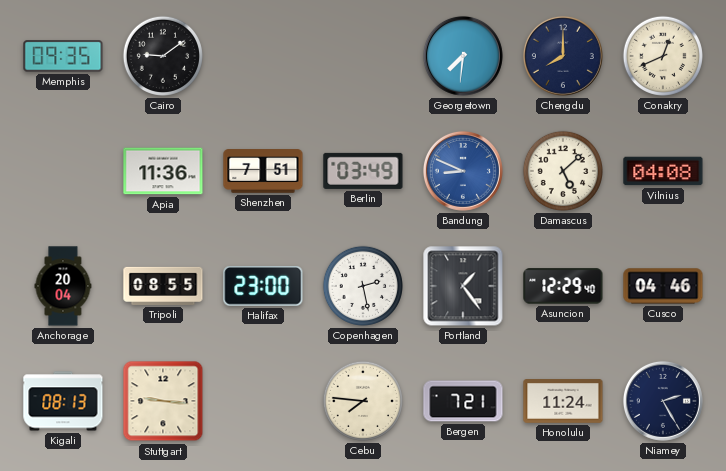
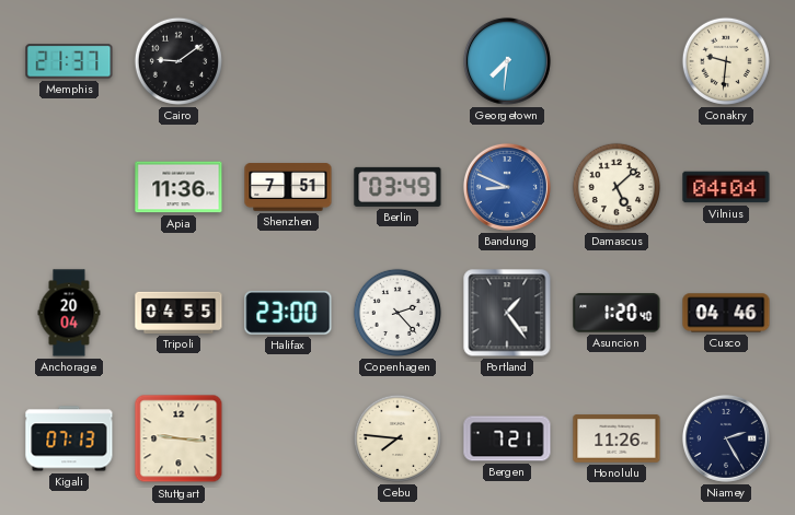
Memphis: 09:35 -> 21:37
Chengdu: 8:00 -> none
Conakry: 12:41 -> 9:31
Vilnius: 04:08 -> 04:04
Tripoli: 08:55 -> 04:55
Copenhagen: 2:28 -> 2:23
Asuncion: 12:29 -> 1:20
Kigali: 08:13 -> 07:13
Honolulu: 11:24 -> 11:26
